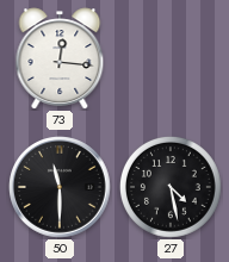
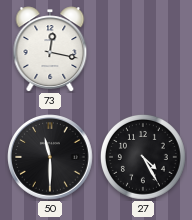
73: 12:16 -> 12:17
27: 4:28 -> 4:25
